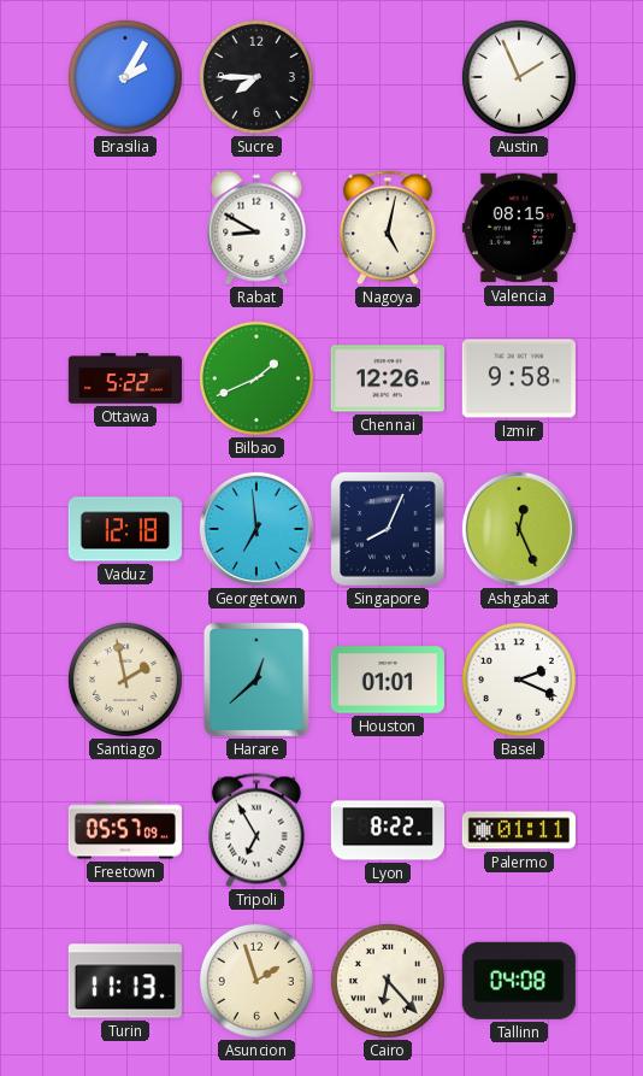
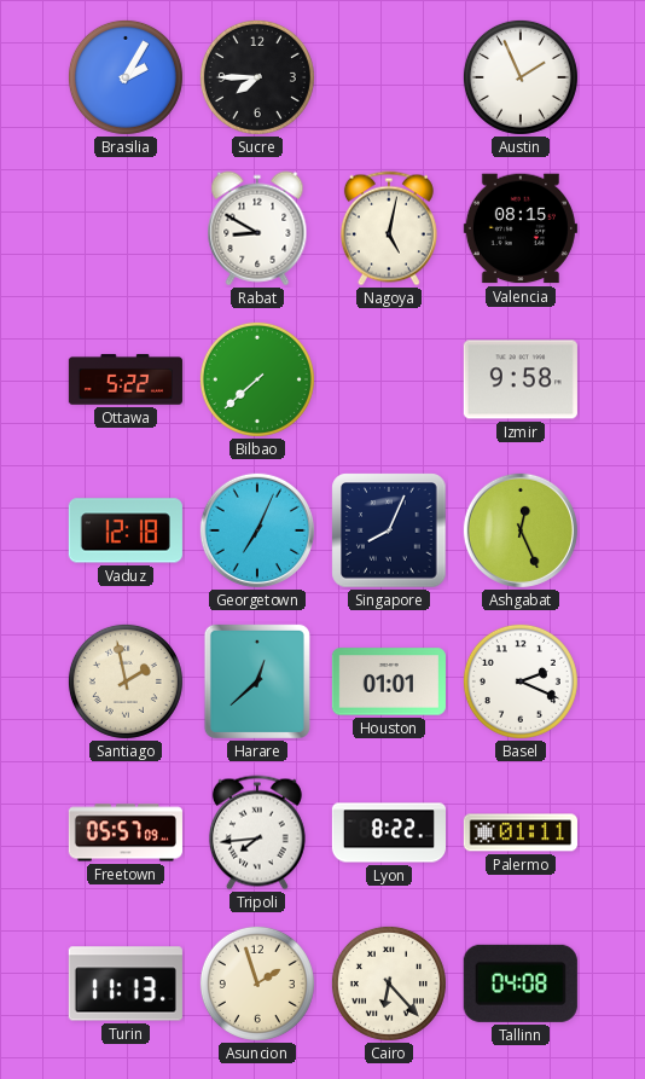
Bilbao: 1:41 -> 7:38
Chennai: 12:26 -> none
Georgetown: 6:59 -> 7:04
Tripoli: 6:55 -> 7:44
